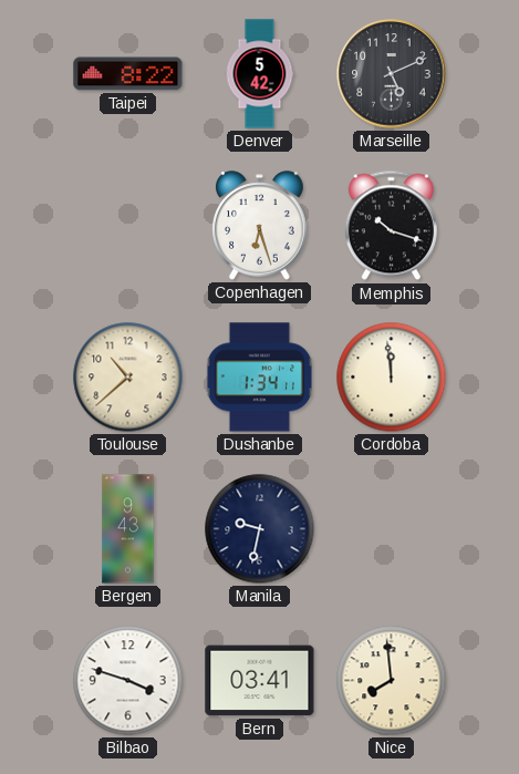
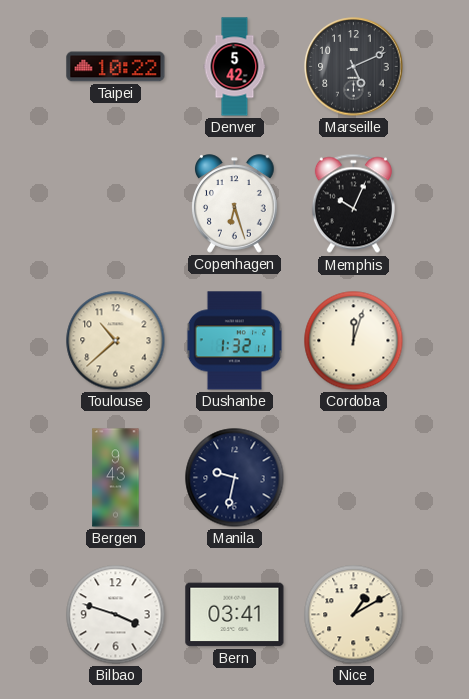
Taipei: 8:22 -> 10:22
Memphis: 10:18 -> 10:04
Dushanbe: 1:34 -> 1:32
Cordoba: 11:59 -> 12:03
Nice: 7:59 -> 1:10
